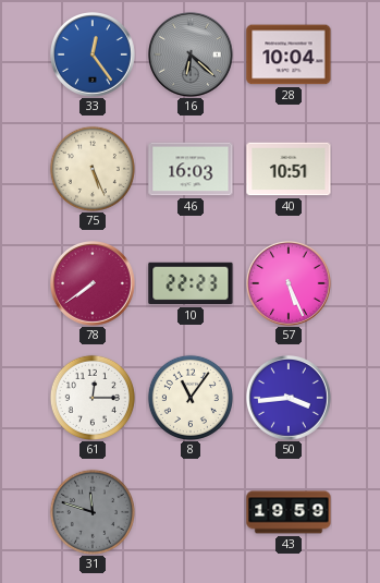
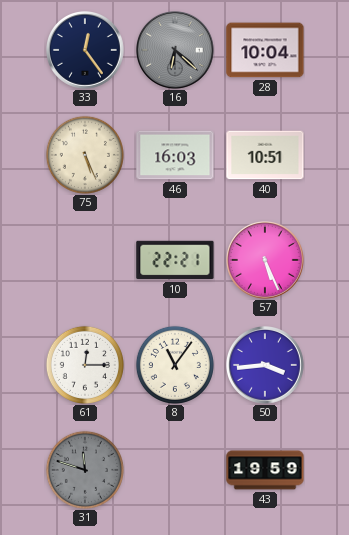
33 dial: blue -> navy
78: 7:39 -> none
10: 22:23 -> 22:21
